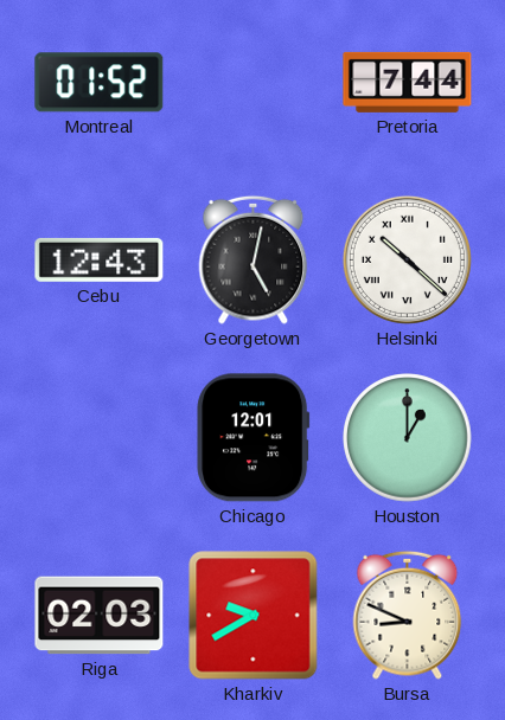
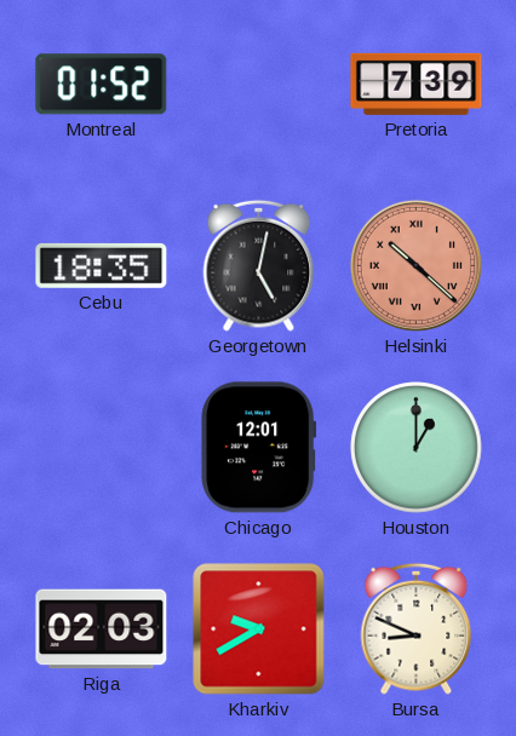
Pretoria: 7:44 -> 7:39
Cebu: 12:43 -> 18:35
Helsinki dial: white -> salmon
